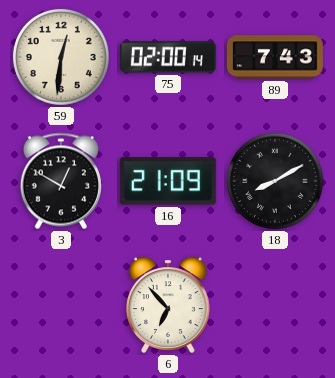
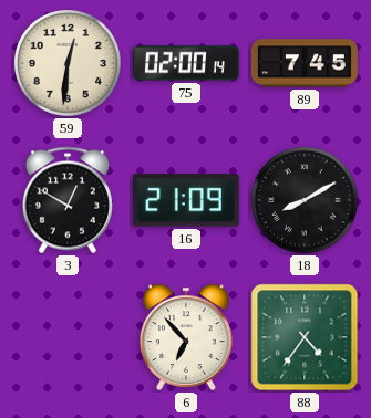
89: 7:43 -> 7:45
88: none -> 4:36
